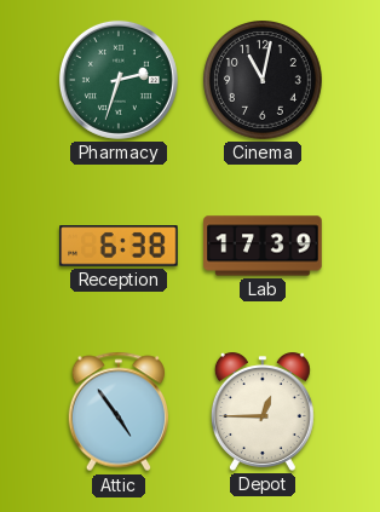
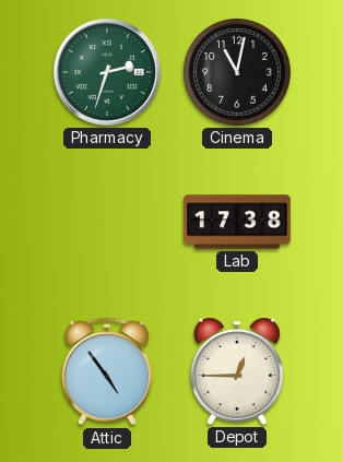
Reception: 6:38 -> none
Lab: 17:39 -> 17:38
